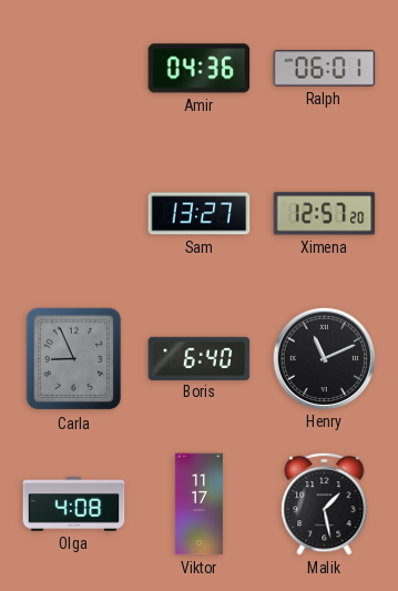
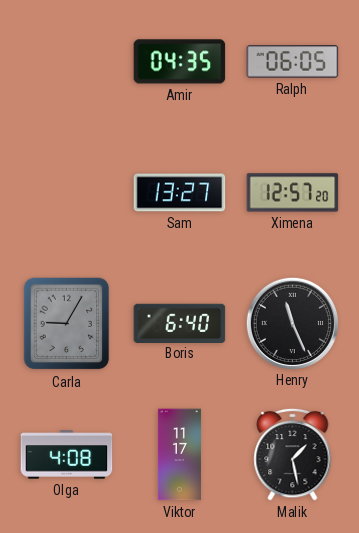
Amir: 04:36 -> 04:35
Ralph: 06:01 -> 06:05
Carla: 8:56 -> 9:05
Henry: 11:11 -> 11:26
